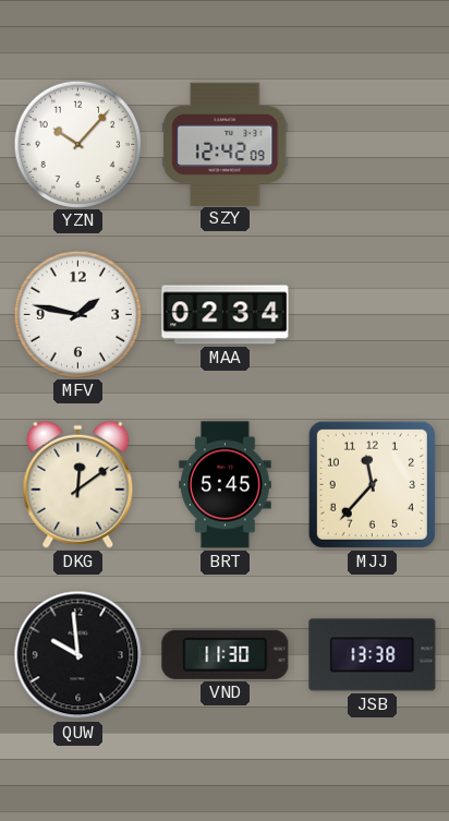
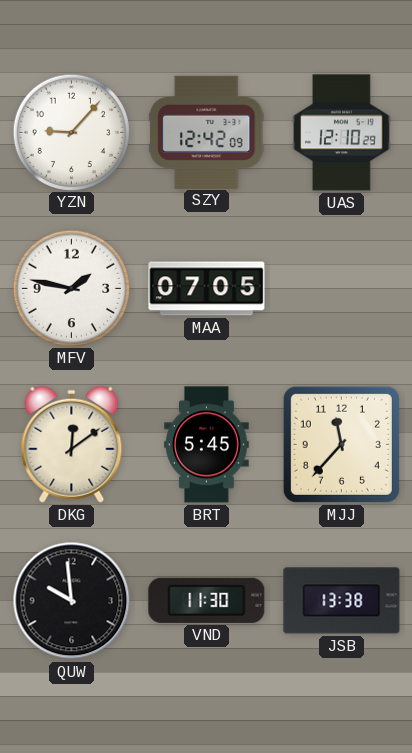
YZN: 10:07 -> 9:07
UAS: none -> 12:10
MAA: 02:34 -> 07:05
